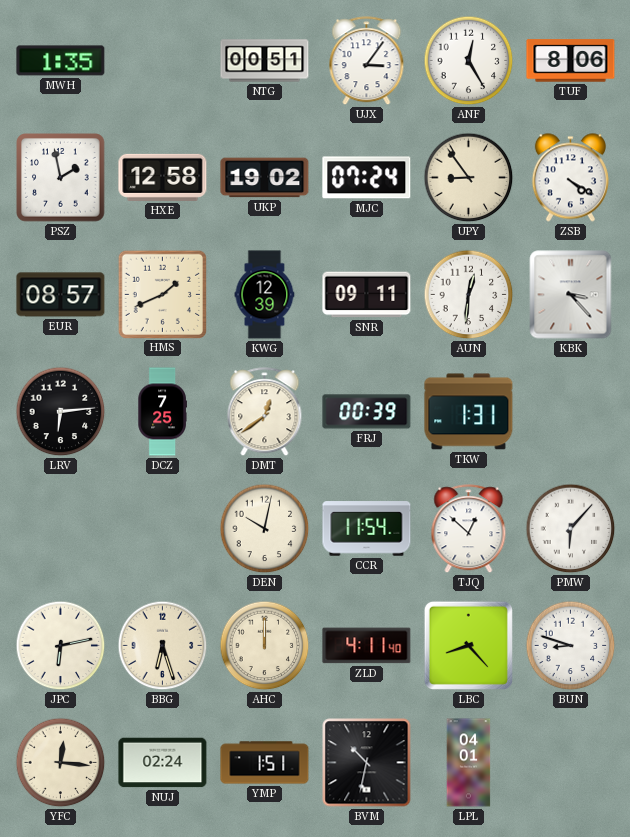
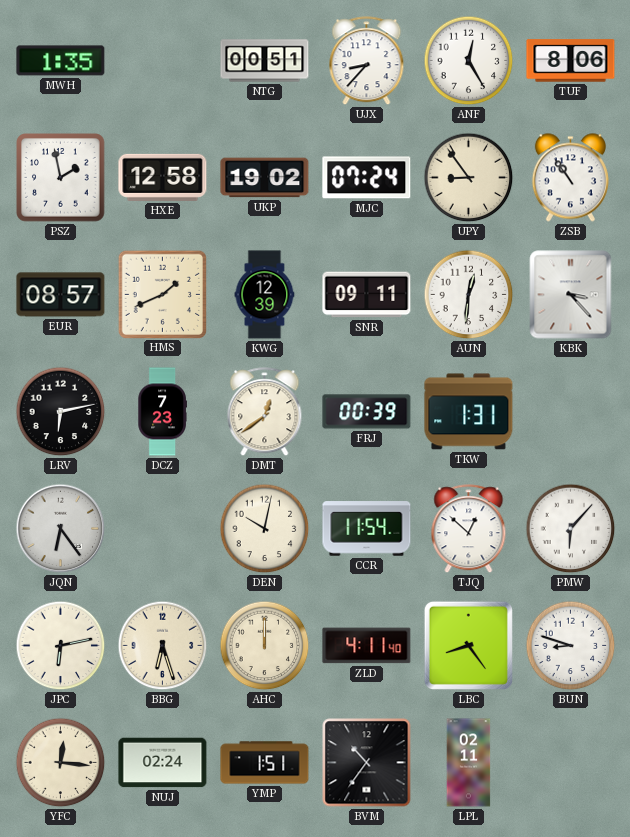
UJX: 3:06 -> 8:37
ZSB: 4:20 -> 10:54
LRV: 6:14 -> 6:13
DCZ: 7:25 -> 7:23
JQN: none -> 6:24
LBC: 8:23 -> 8:24
BVM: 10:32 -> 10:36
LPL: 04:01 -> 02:11
